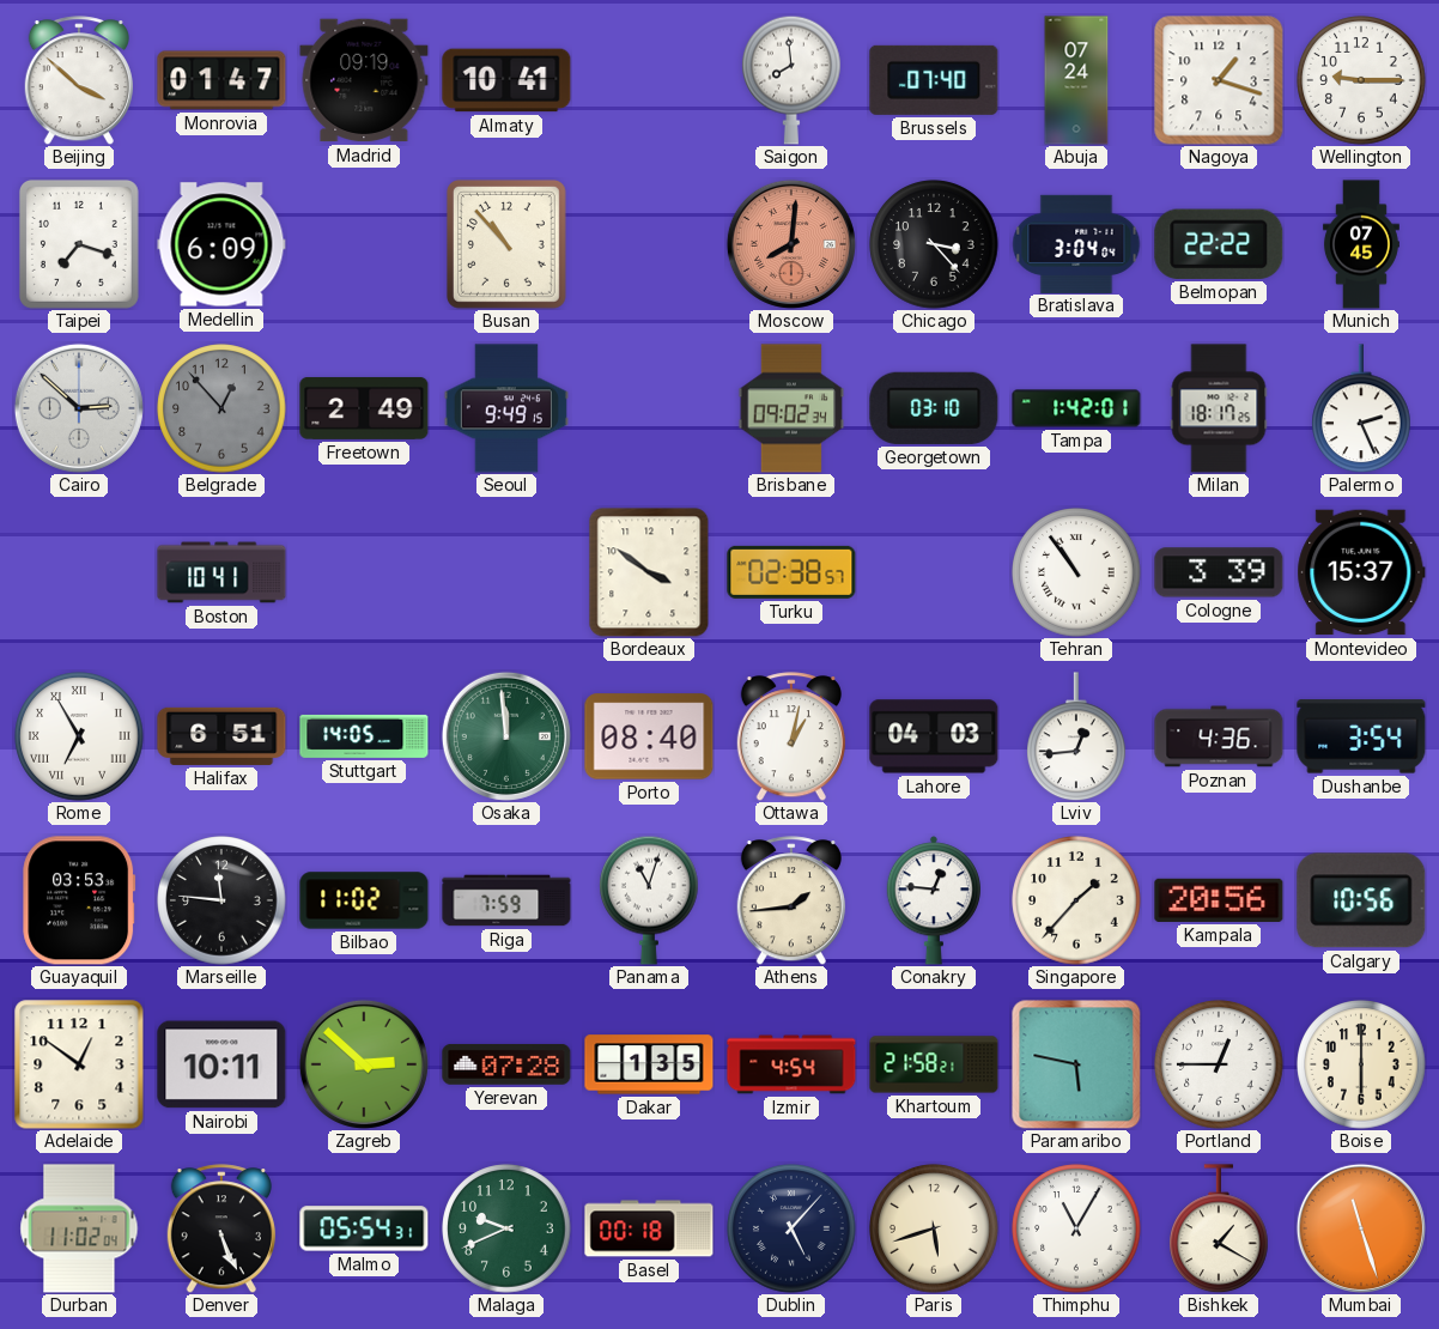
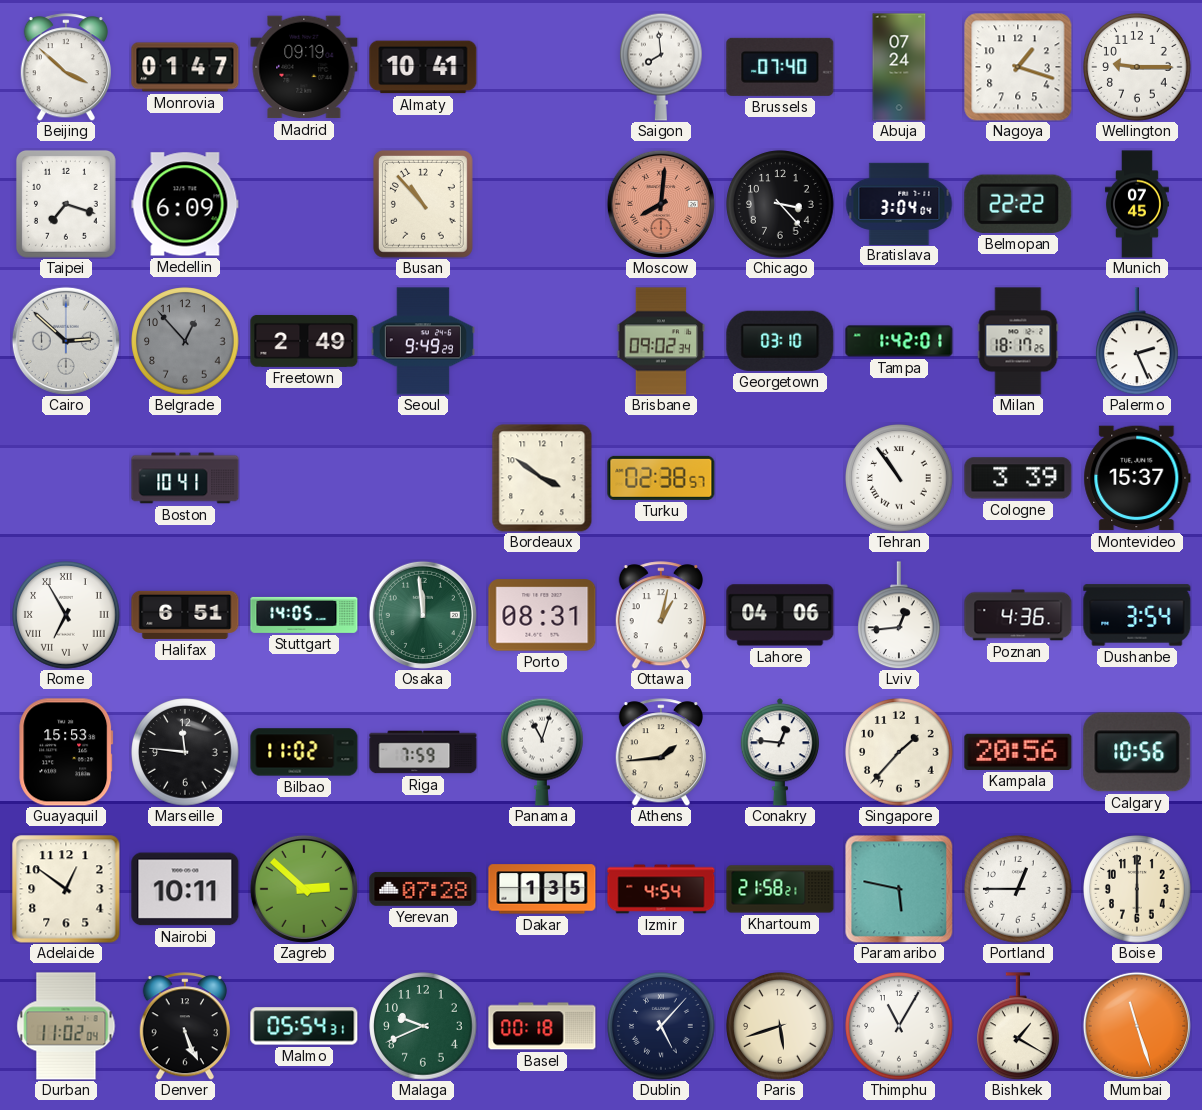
Seoul: 9:49:15 -> 9:49:29
Porto: 08:40 -> 08:31
Lahore: 04:03 -> 04:06
Guayaquil: 03:53 -> 15:53
